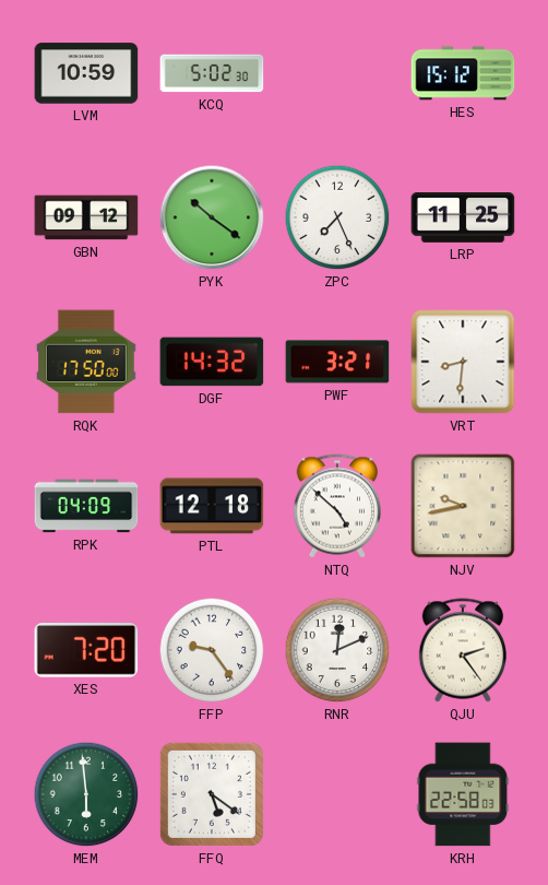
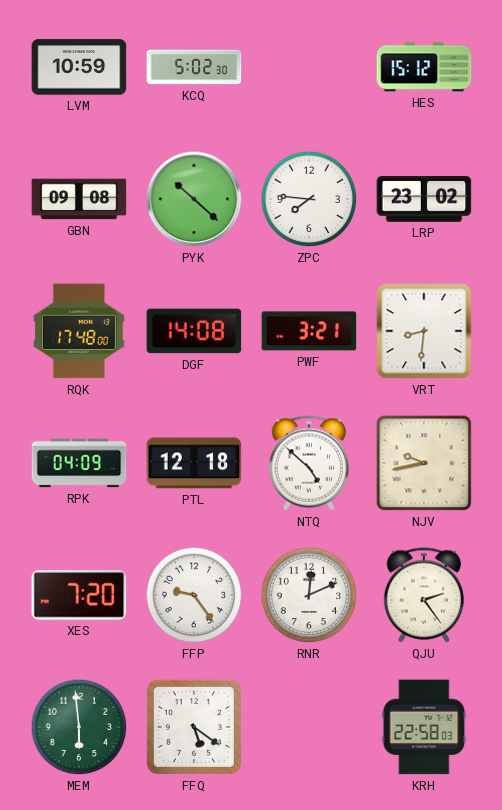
GBN: 09:12 -> 09:08
PYK: 10:21 -> 10:22
ZPC: 7:26 -> 7:46
LRP: 11:25 -> 23:02
RQK: 17:50 -> 17:48
DGF: 14:32 -> 14:08
